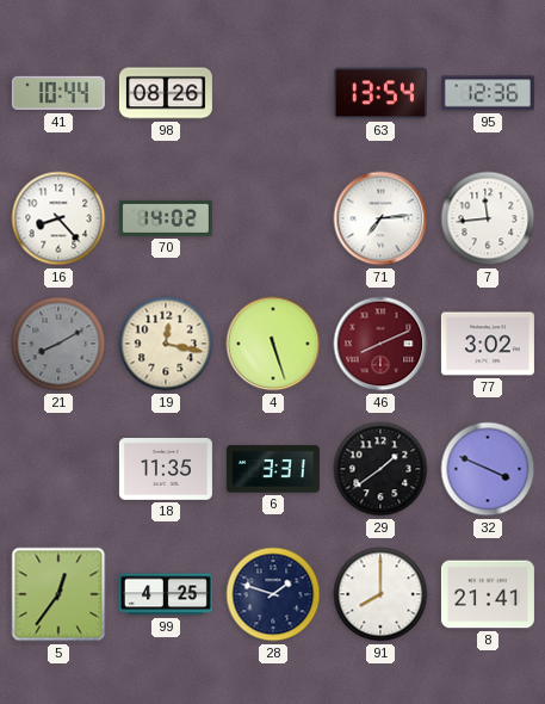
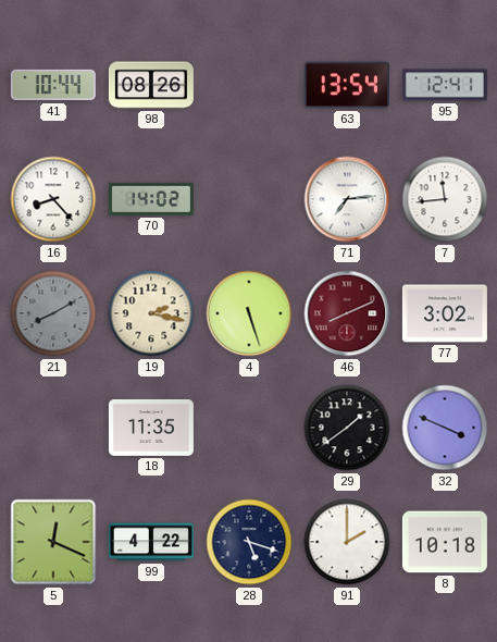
95: 12:36 -> 12:41
19: 12:17 -> 2:17
6: 3:31 -> none
5: 12:36 -> 12:19
99: 4:25 -> 4:22
28: 1:48 -> 5:18
91: 8:00 -> 2:00
8: 21:41 -> 10:18
